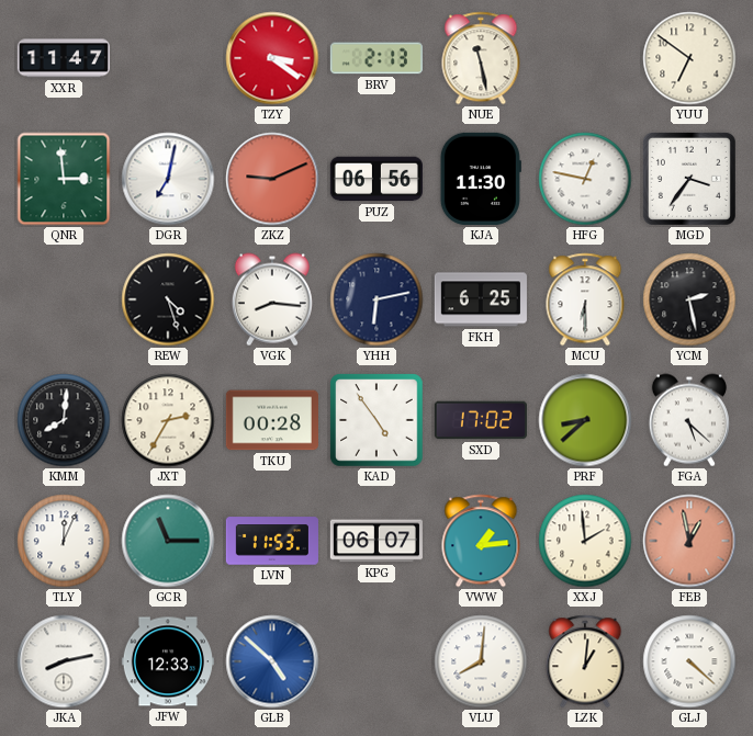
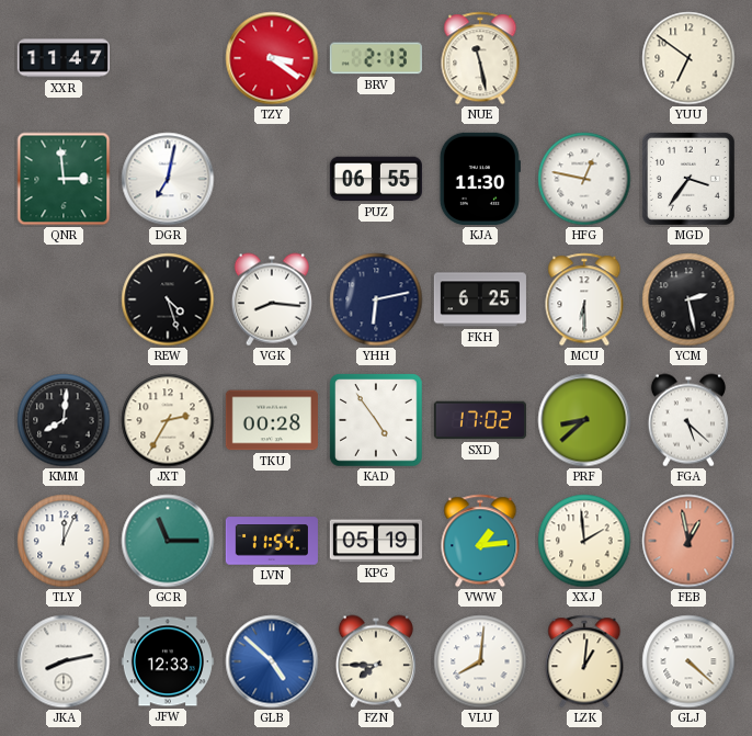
ZKZ: 9:11 -> none
PUZ: 06:56 -> 06:55
LVN: 11:53 -> 11:54
KPG: 06:07 -> 05:19
FZN: none -> 7:45
